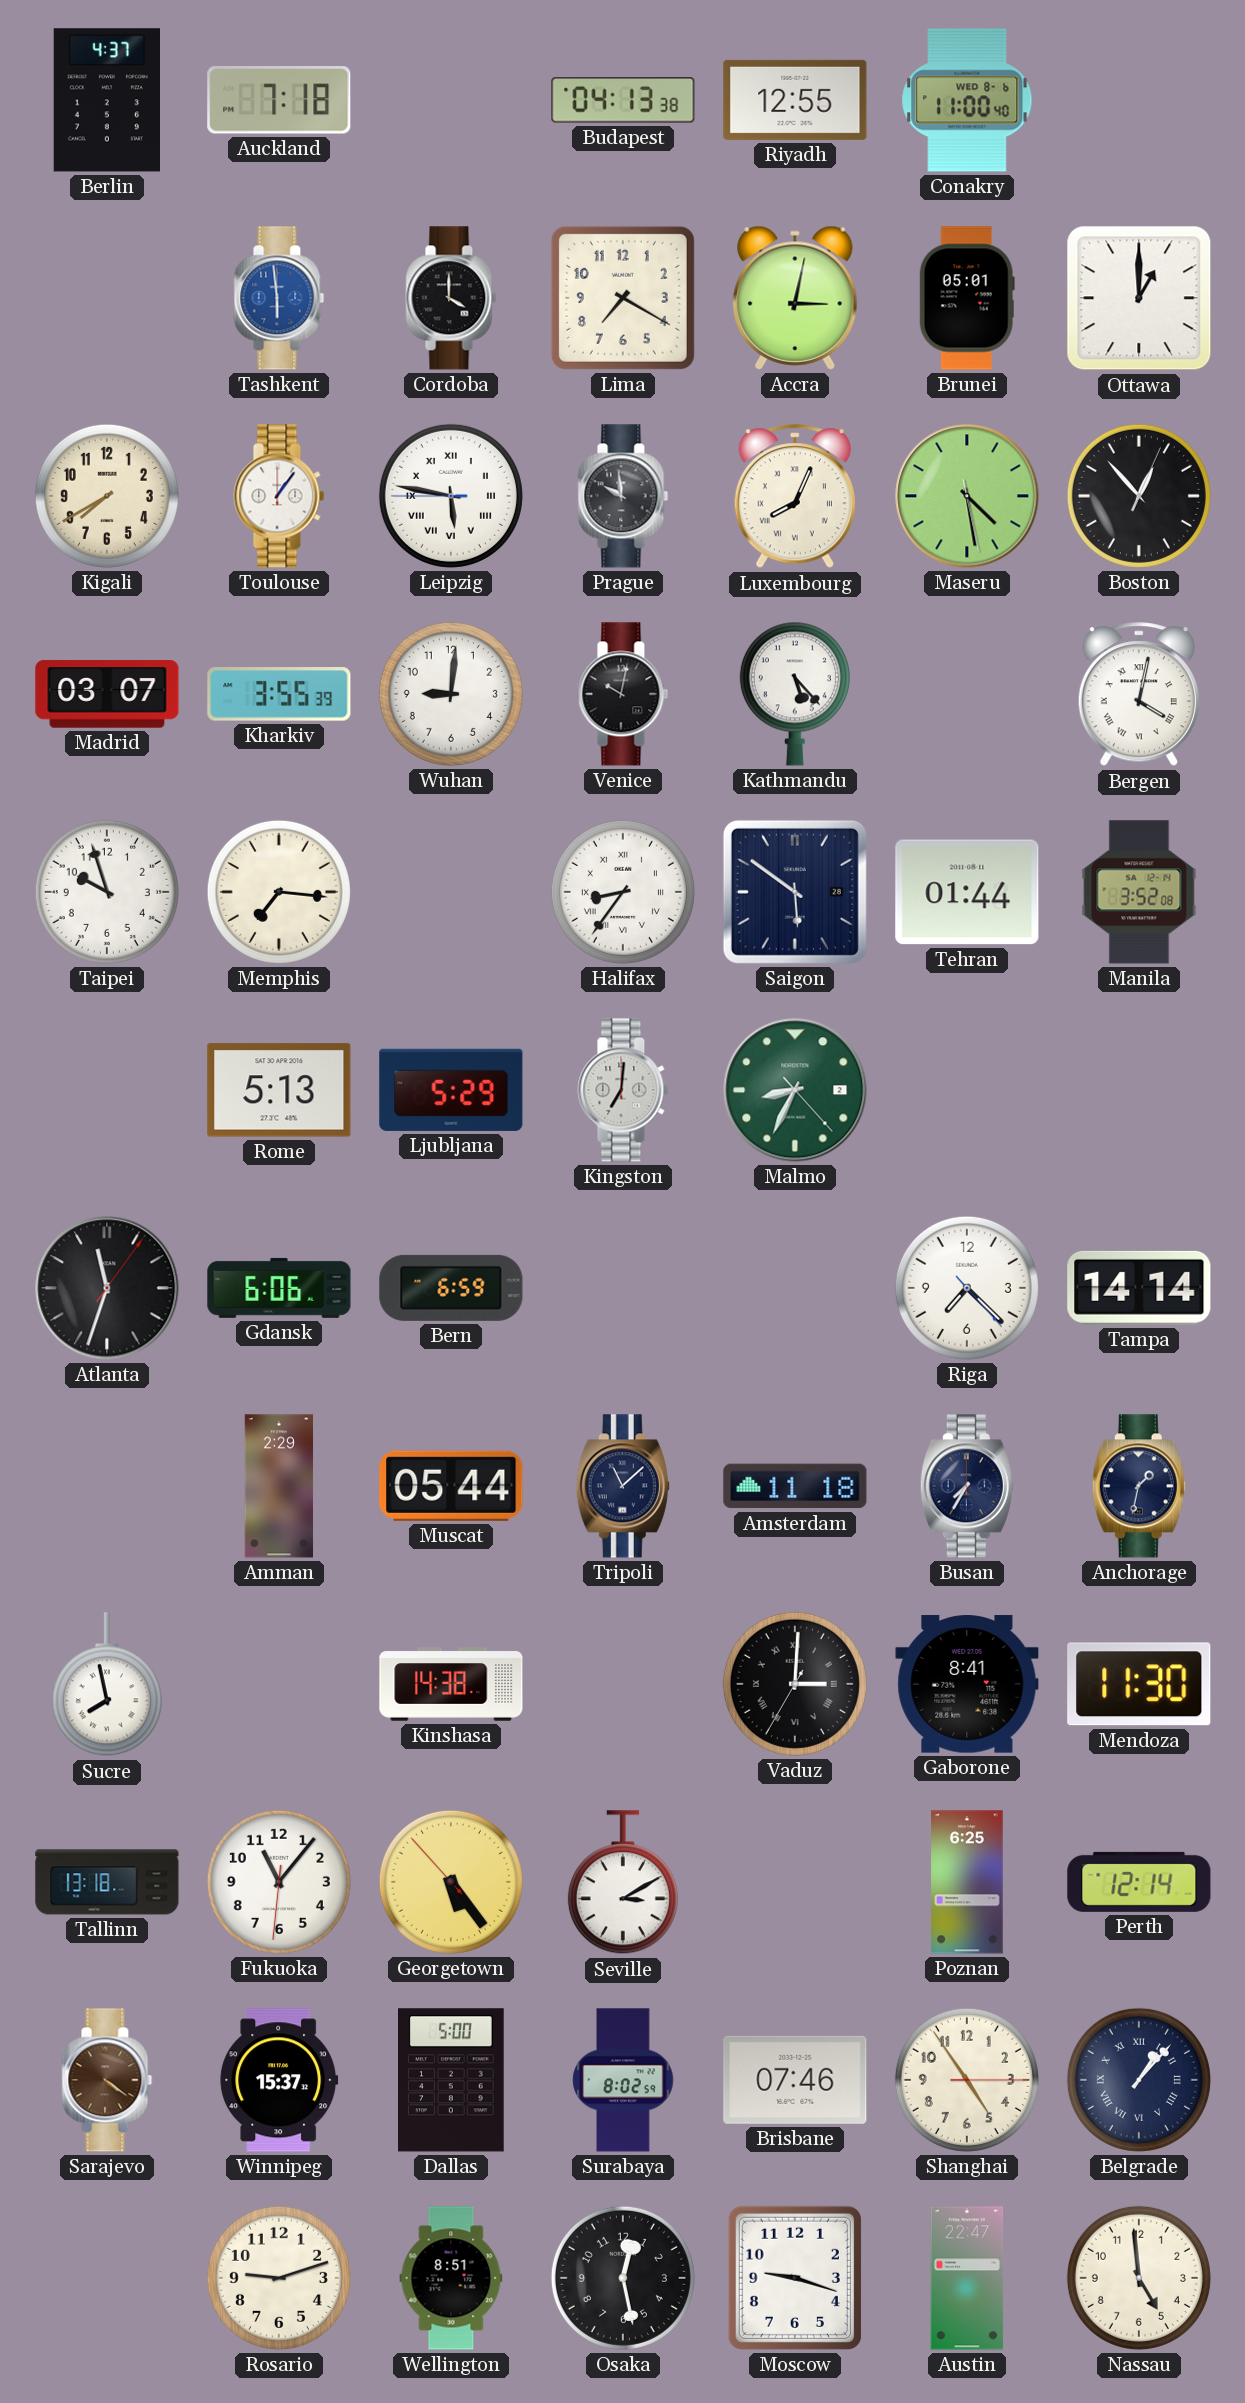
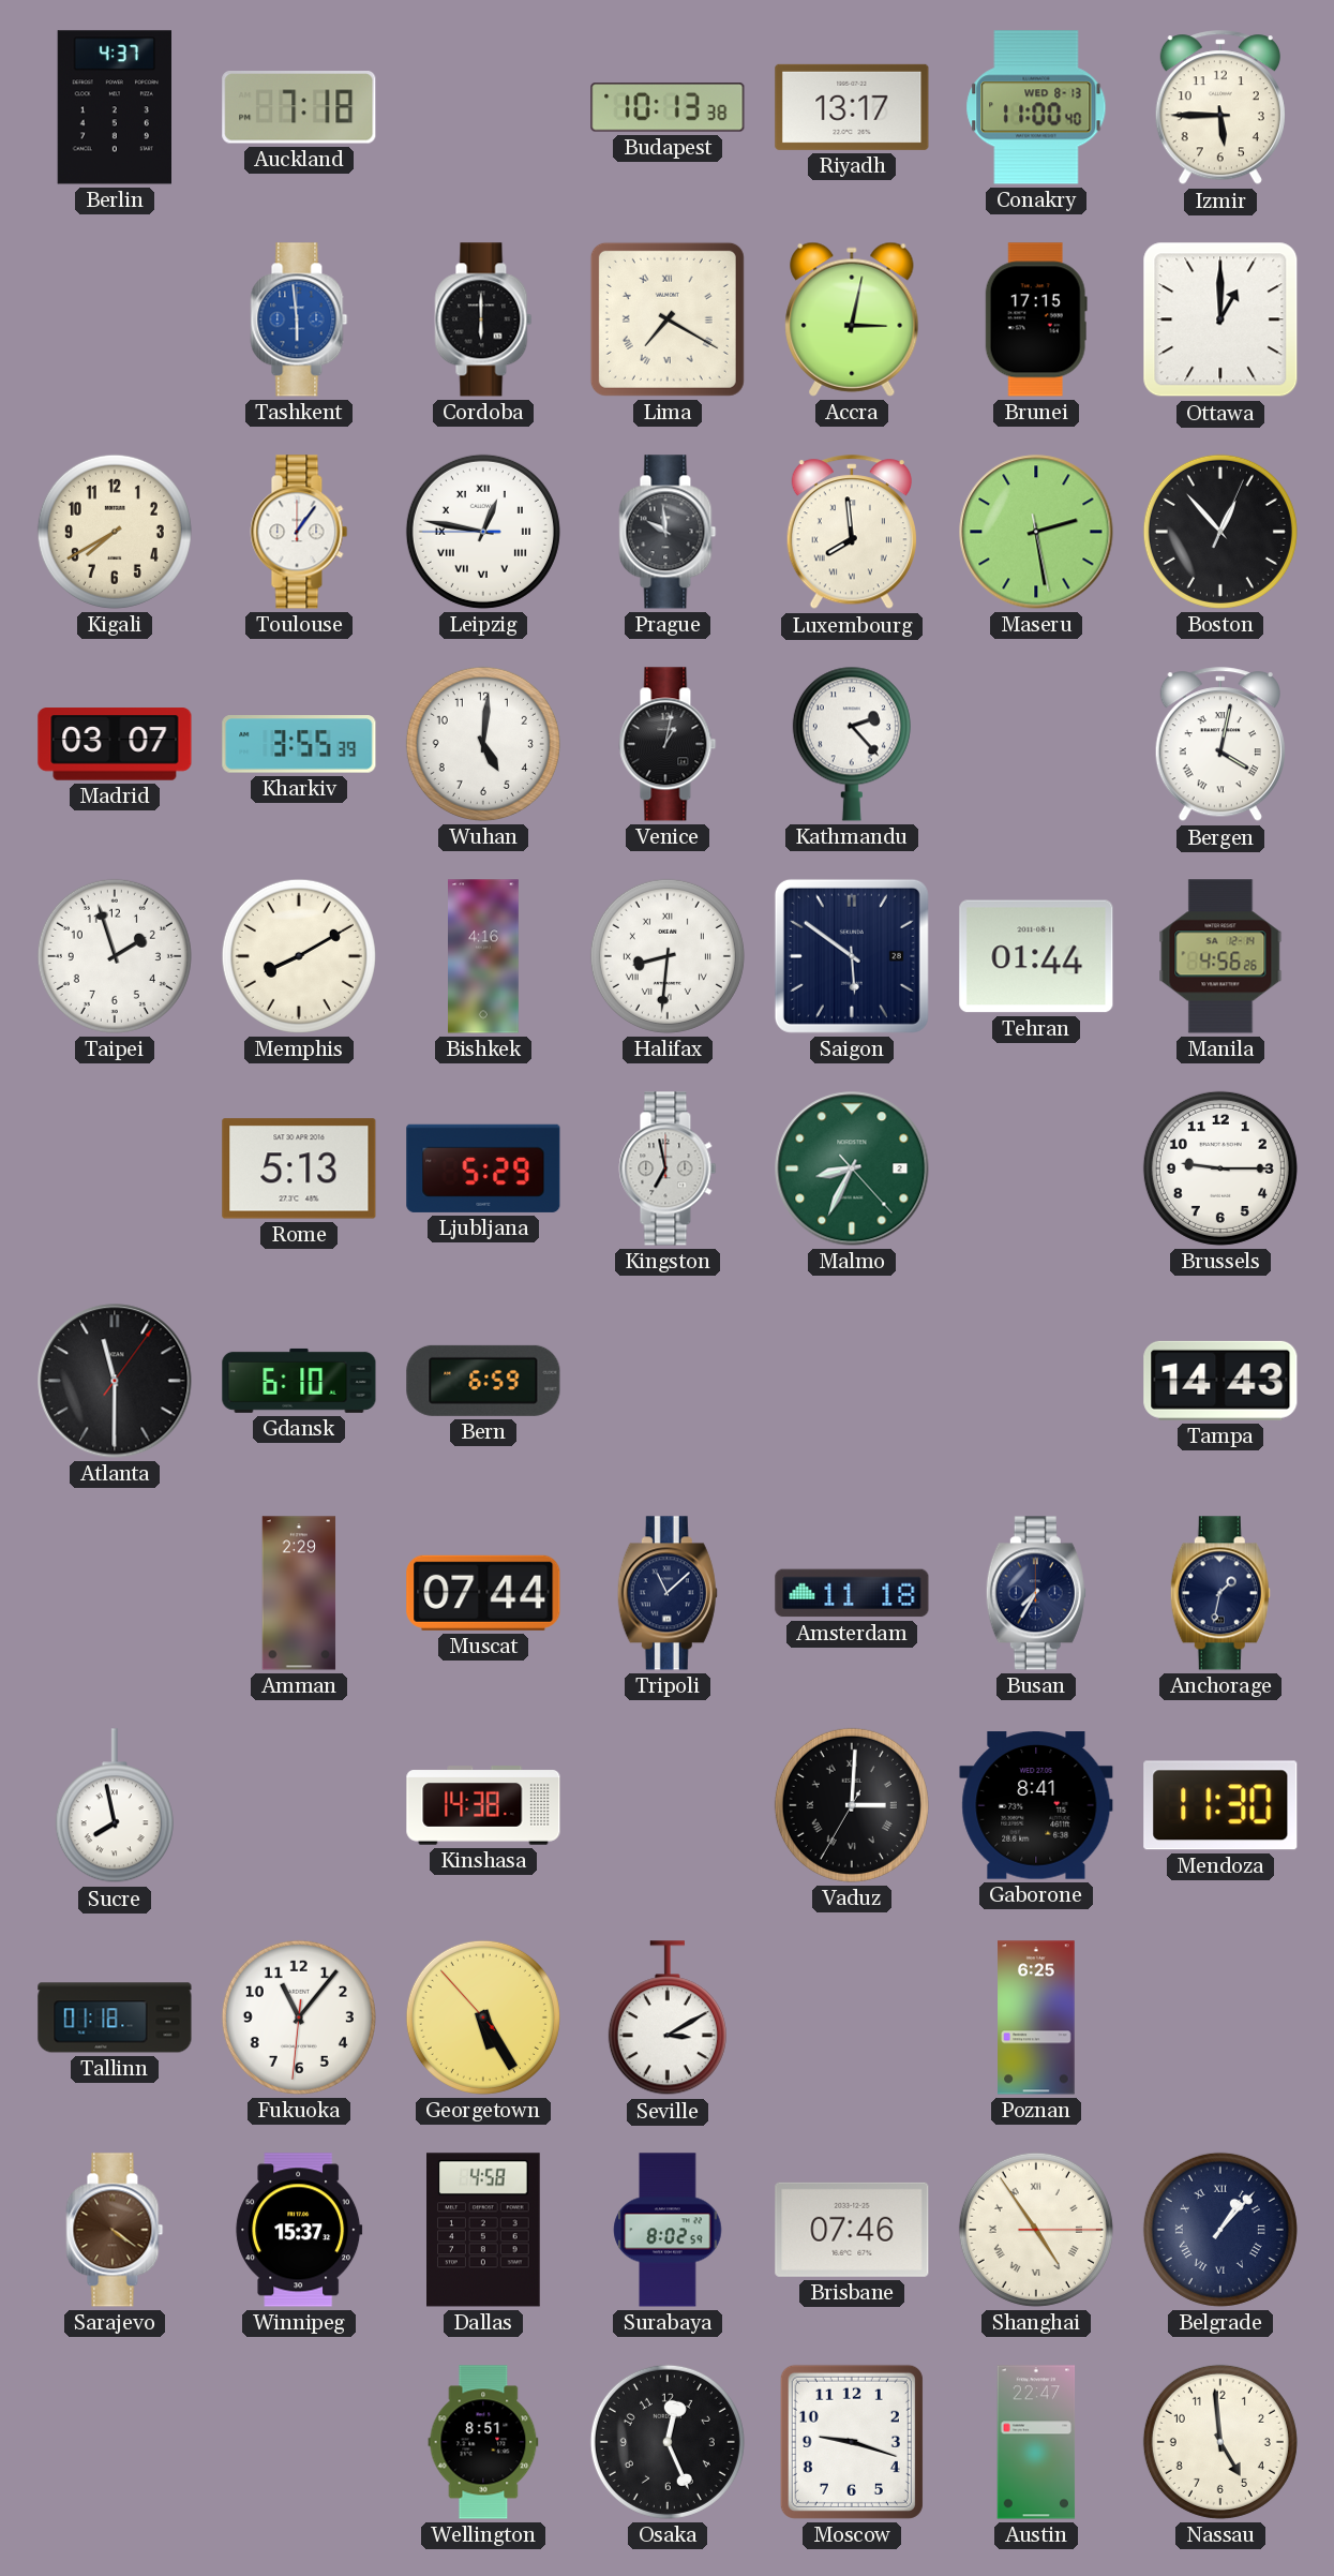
Budapest: 04:13 -> 10:13
Riyadh: 12:55 -> 13:17
Conakry date: WED 8-6 -> WED 8-13
Izmir: none -> 5:45
Cordoba: 4:00 -> 6:00
Lima numerals: Arabic -> Roman
Brunei: 05:01 -> 17:15
Leipzig: 5:46 -> 12:46
Luxembourg: 8:04 -> 7:59
Maseru: 4:28 -> 2:28
Wuhan: 9:01 -> 5:01
Venice: 10:02 -> 1:02
Kathmandu: 5:23 -> 2:23
Taipei: 9:57 -> 1:57
Memphis: 7:16 -> 8:10
Bishkek: none -> 4:16
Halifax: 8:36 -> 8:31
Manila: 3:52 -> 4:56
Kingston: 7:01 -> 6:58
Brussels: none -> 9:15
Atlanta: 11:33 -> 11:30
Gdansk: 6:06 -> 6:10
Riga: 7:22 -> none
Tampa: 14:14 -> 14:43
Muscat: 05:44 -> 07:44
Tallinn: 13:18 -> 01:18
Georgetown: 5:23 -> 5:24
Perth: 12:14 -> none
Dallas: 5:00 -> 4:58
Shanghai numerals: Arabic -> Roman
Rosario: 9:12 -> none
Osaka: 12:28 -> 12:26
